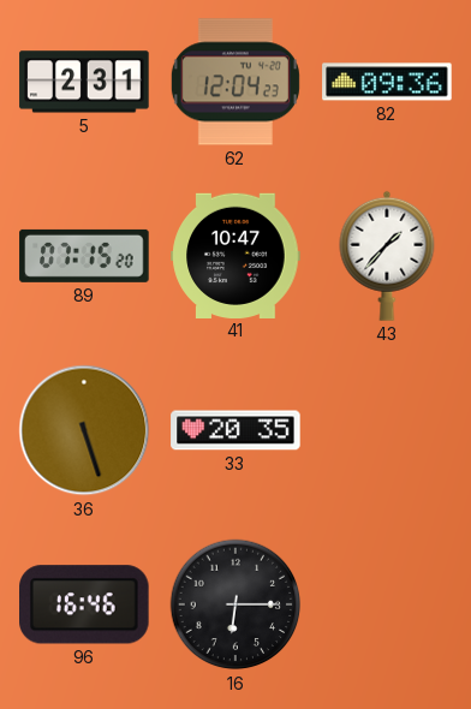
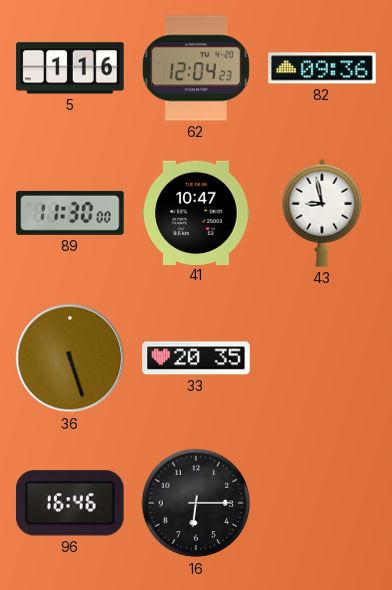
5: 2:31 -> 1:16
89: 07:15 -> 11:30
43: 1:37 -> 8:58
